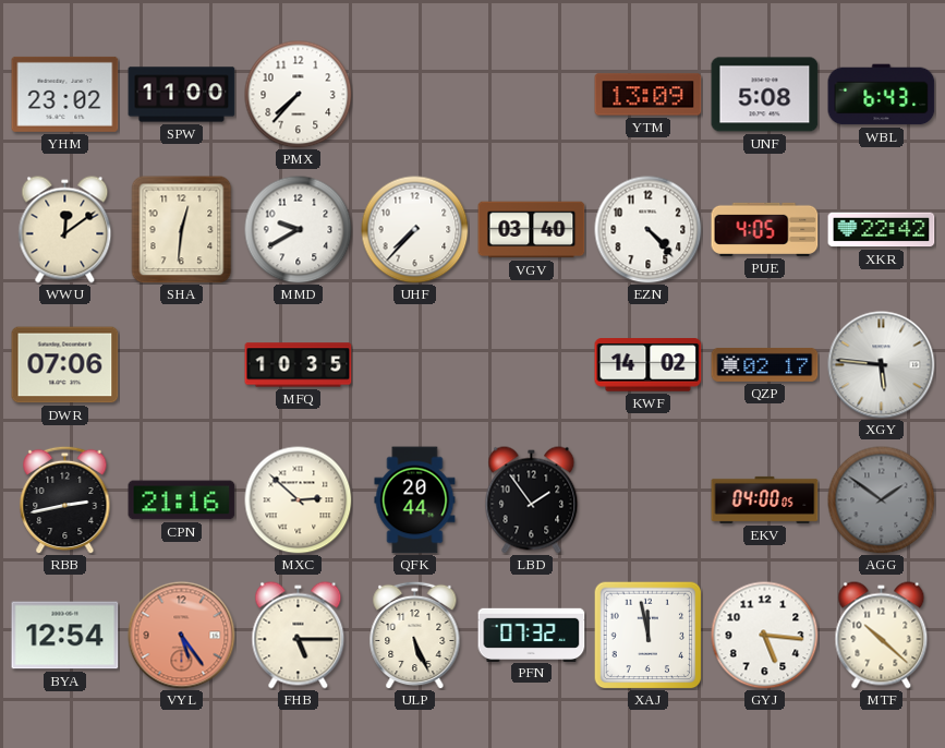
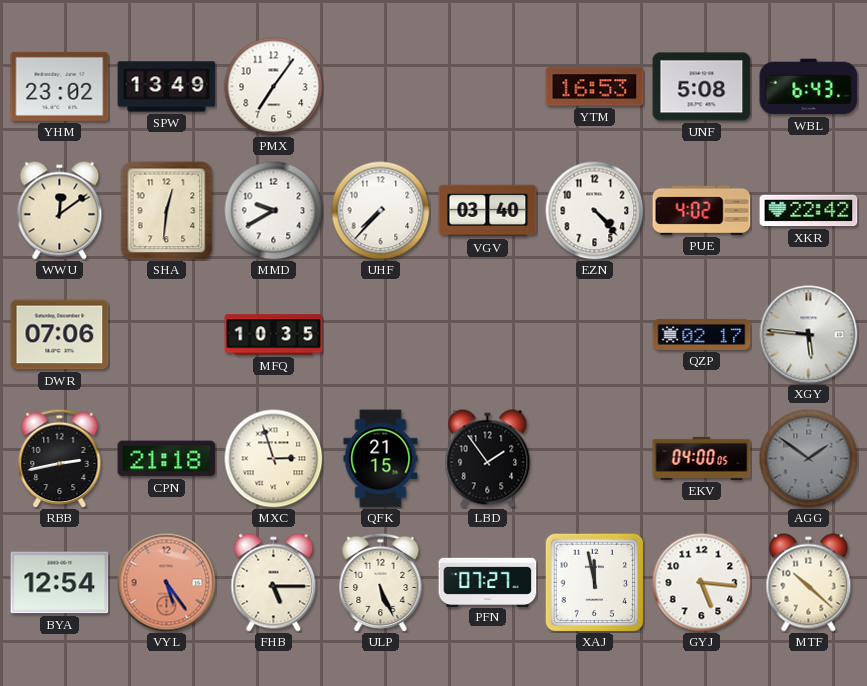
SPW: 11:00 -> 13:49
PMX: 7:37 -> 7:06
YTM: 13:09 -> 16:53
PUE: 4:05 -> 4:02
KWF: 14:02 -> none
CPN: 21:16 -> 21:18
MXC: 2:52 -> 2:57
QFK: 20:44 -> 21:15
PFN: 07:32 -> 07:27
